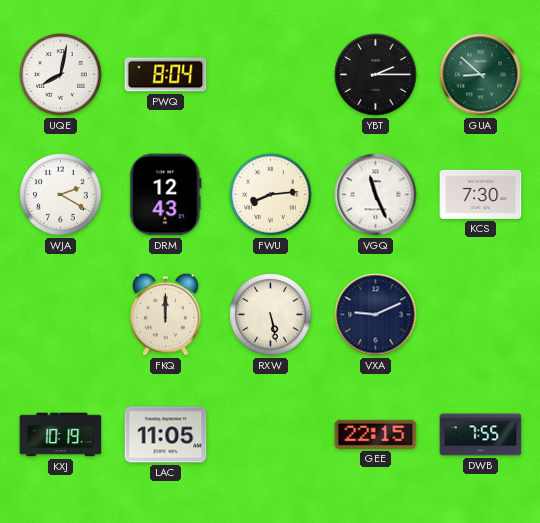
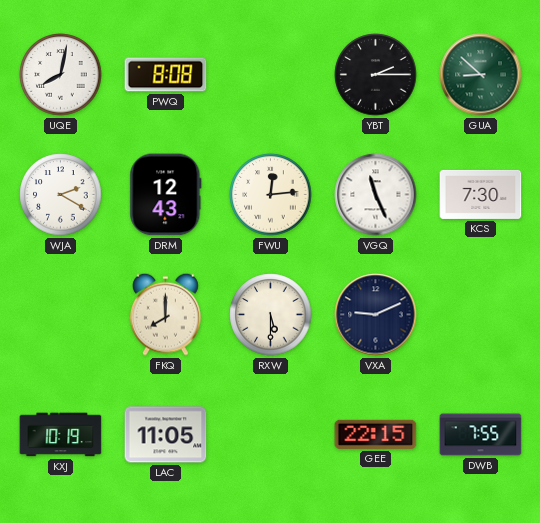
PWQ: 8:04 -> 8:08
FWU: 8:14 -> 12:14
FKQ: 12:00 -> 8:00
RXW: 5:28 -> 5:30
